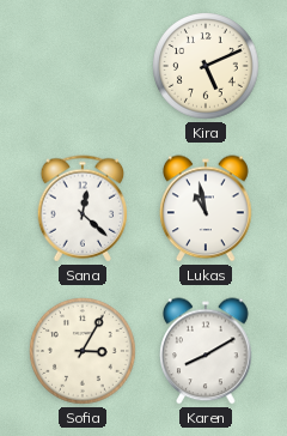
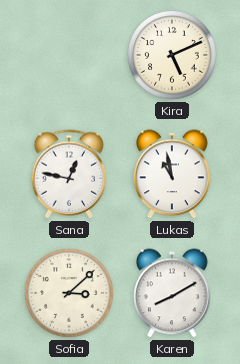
Sana: 12:22 -> 12:47
Sofia: 3:05 -> 3:08
